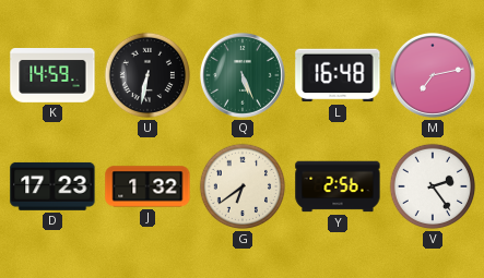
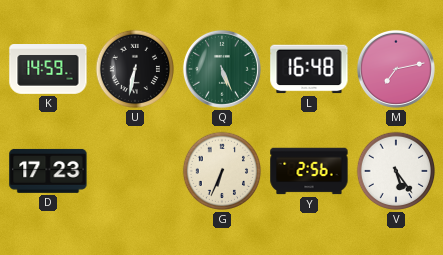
J: 1:32 -> none
G: 6:39 -> 6:34
V: 2:24 -> 5:24
